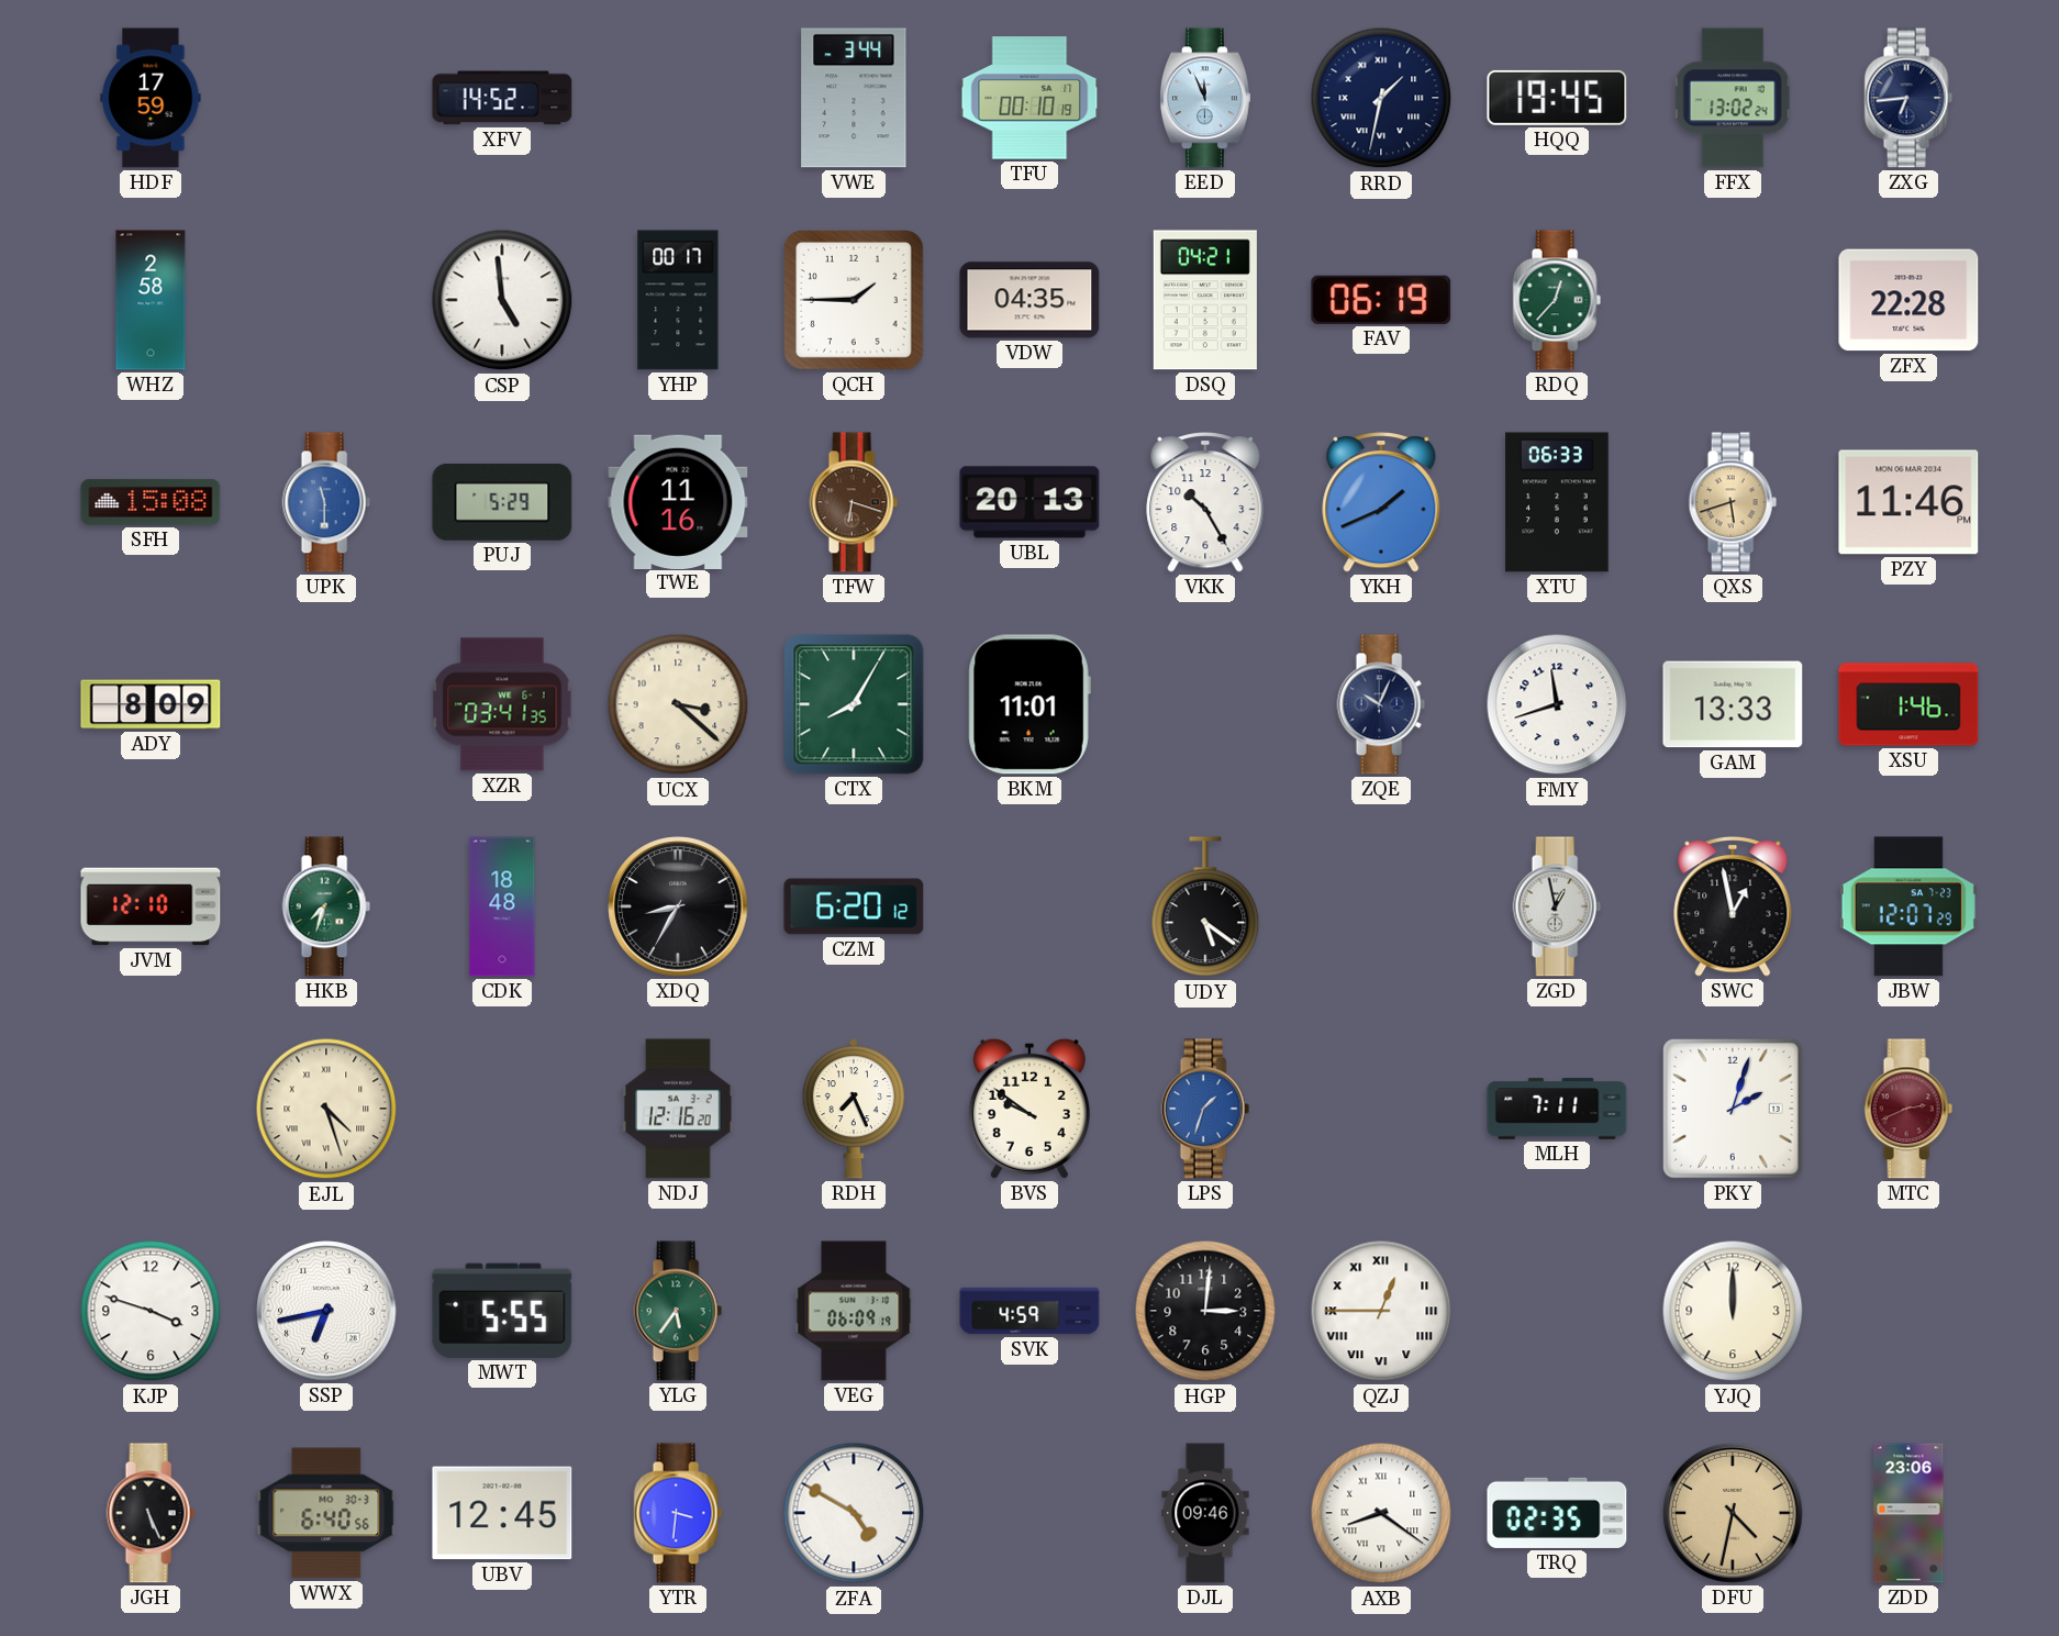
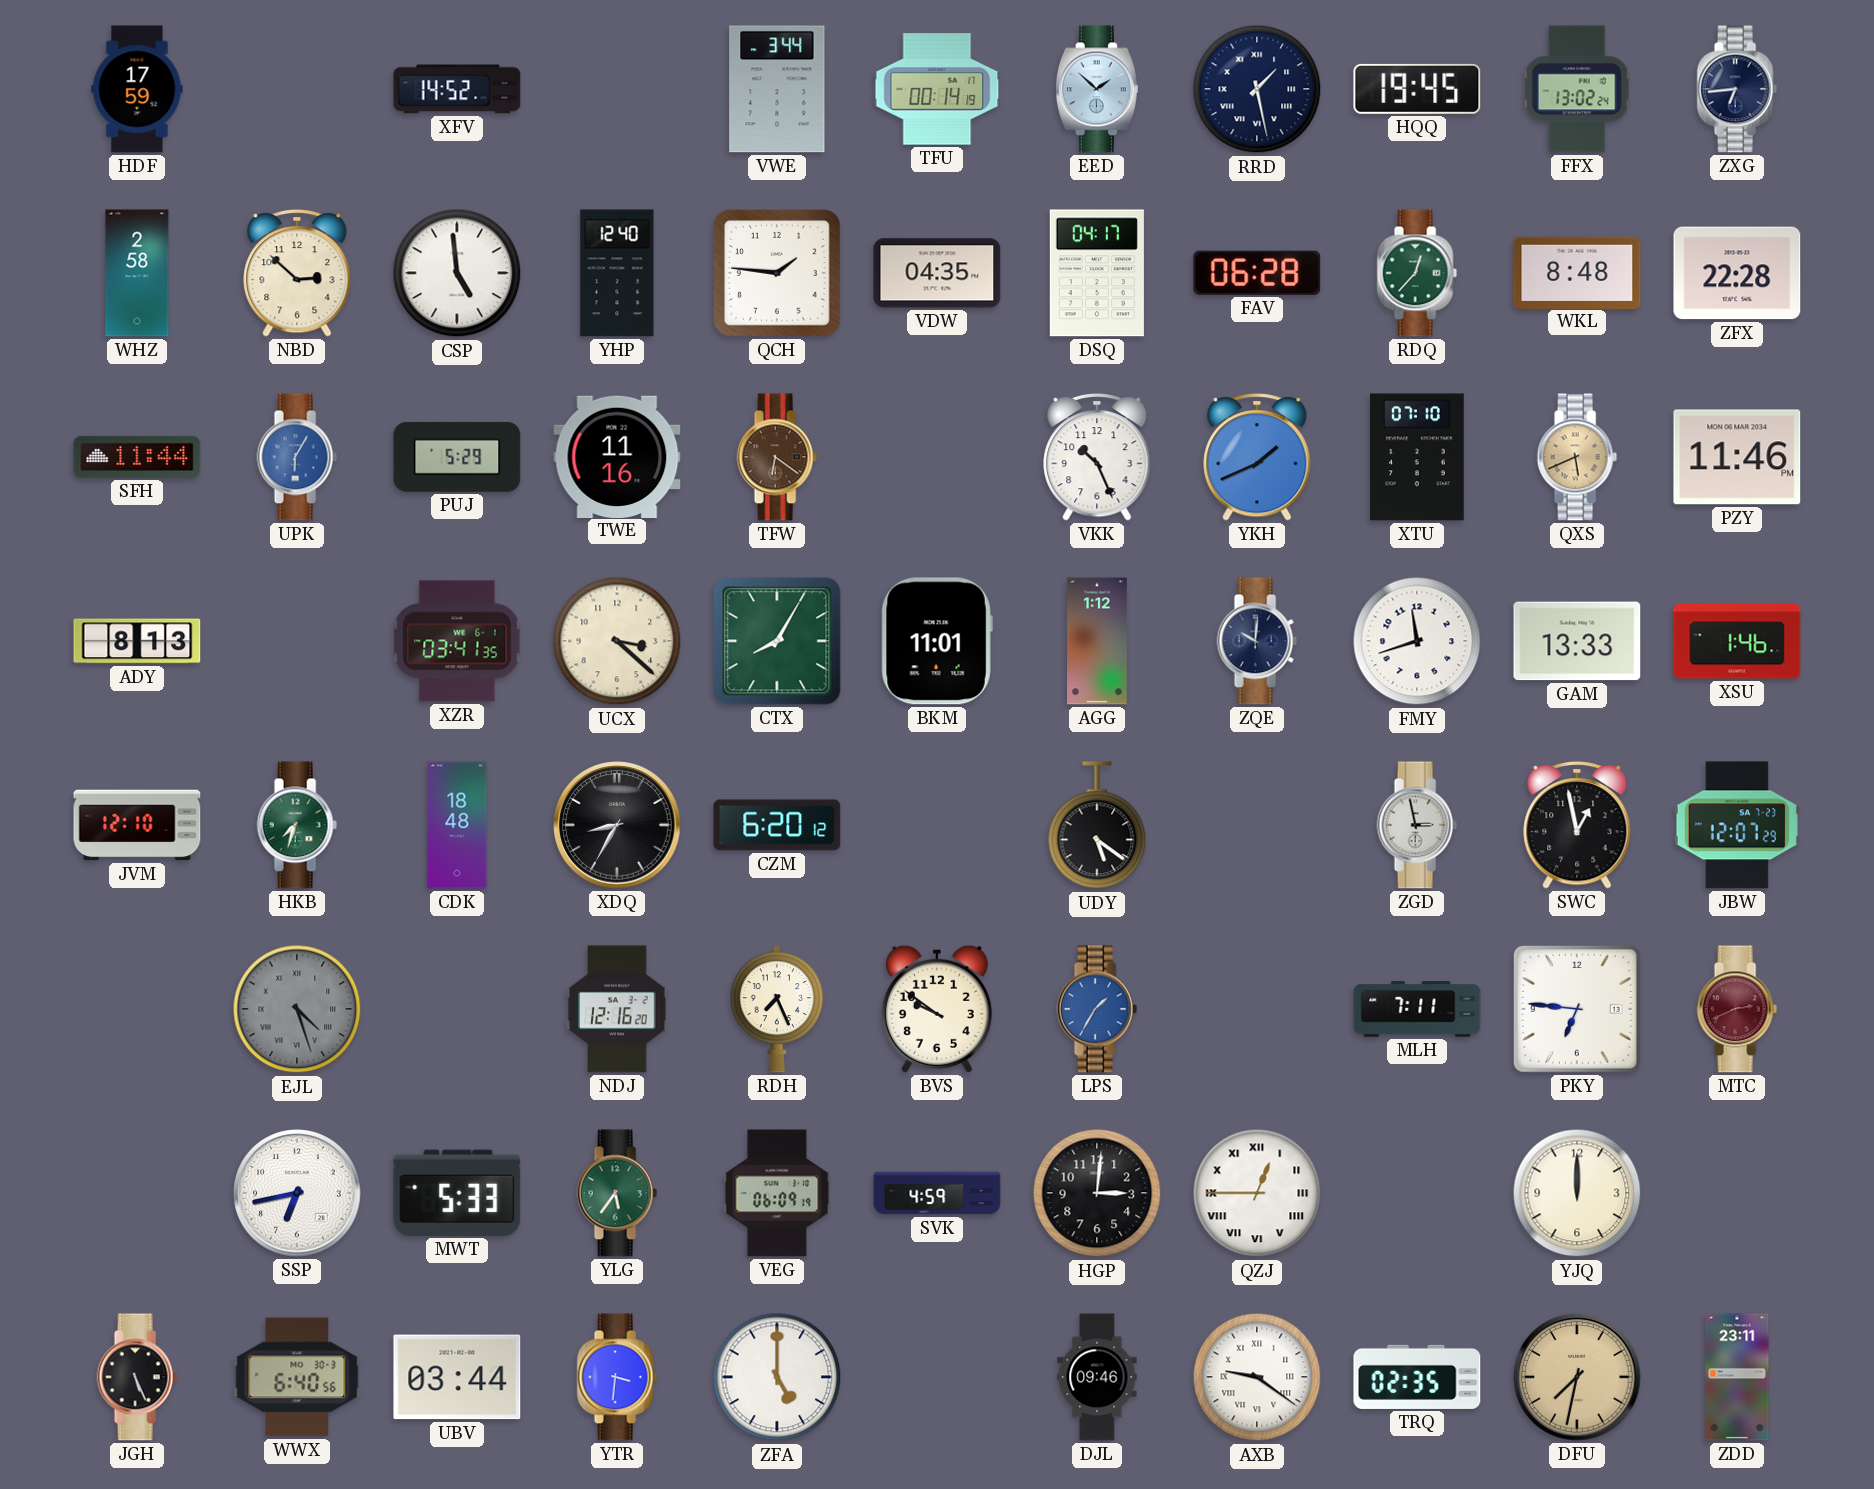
TFU: 00:10 -> 00:14
EED: 11:56 -> 1:52
RRD: 1:32 -> 1:28
NBD: none -> 2:52
YHP: 00:17 -> 12:40
QCH: 1:45 -> 1:46
DSQ: 04:21 -> 04:17
FAV: 06:19 -> 06:28
WKL: none -> 8:48
SFH: 15:08 -> 11:44
UPK: 11:30 -> 6:05
TFW: 6:18 -> 6:21
UBL: 20:13 -> none
VKK: 10:25 -> 10:26
XTU: 06:33 -> 07:10
QXS: 5:42 -> 5:41
ADY: 8:09 -> 8:13
AGG: none -> 1:12
ZQE: 10:04 -> 10:01
ZGD: 12:58 -> 2:58
EJL dial: cream -> grey
LPS: 1:33 -> 1:35
PKY: 2:03 -> 6:46
KJP: 3:48 -> none
MWT: 5:55 -> 5:33
UBV: 12:45 -> 03:44
ZFA: 4:50 -> 5:00
AXB: 8:21 -> 9:21
DFU: 4:32 -> 7:32
ZDD: 23:06 -> 23:11
